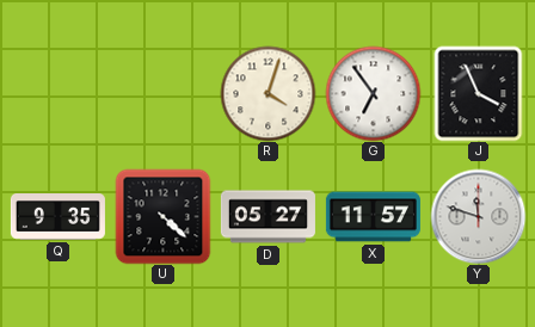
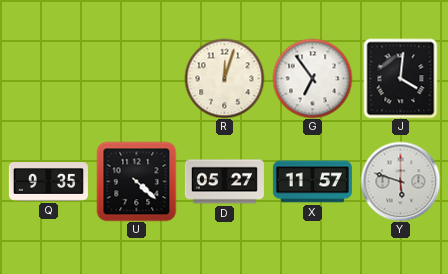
R: 4:03 -> 12:03
J: 3:56 -> 4:01
Y: 11:48 -> 5:48
